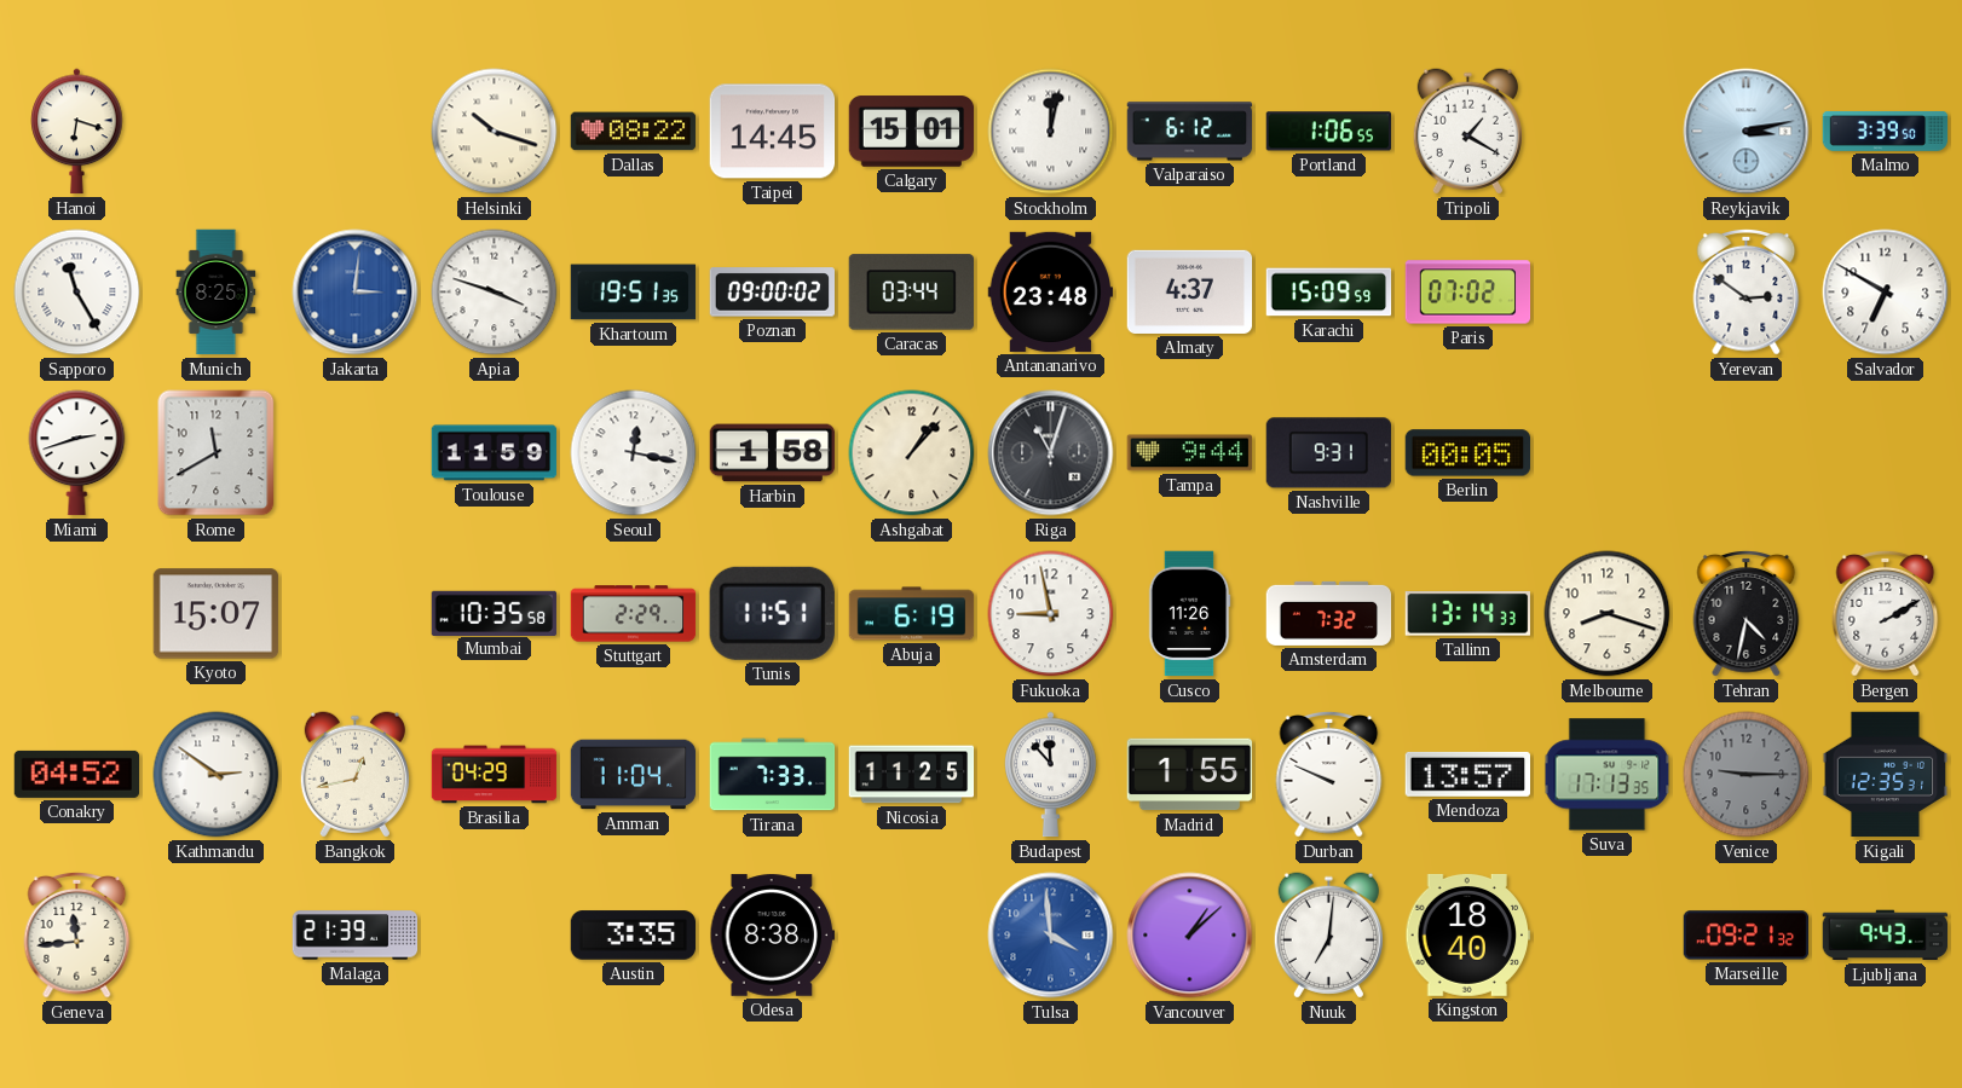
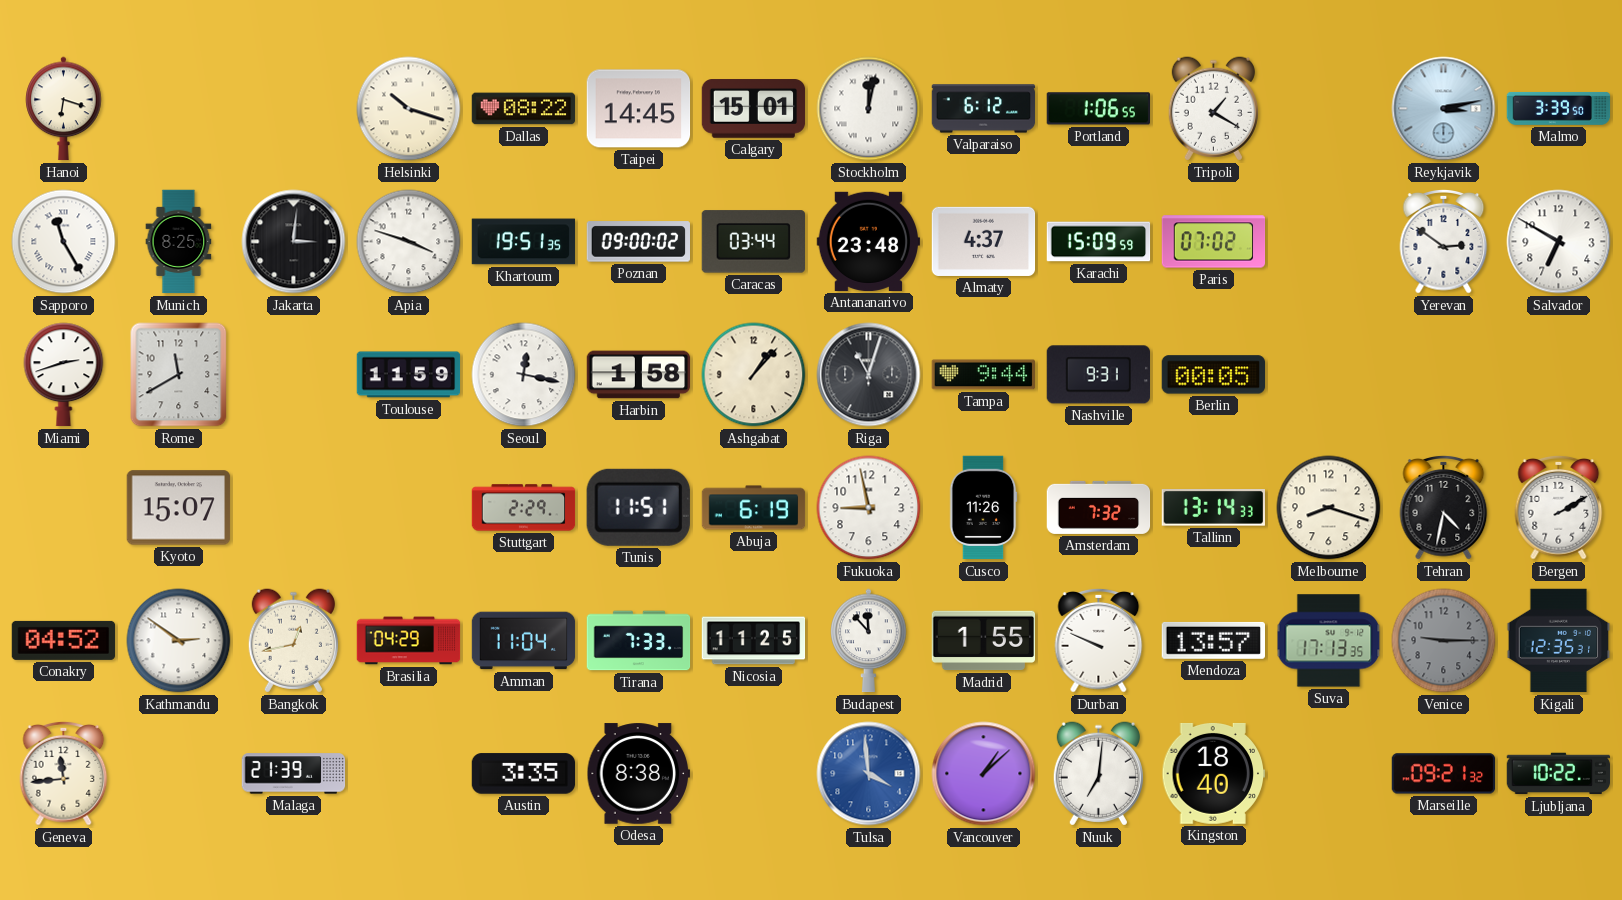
Jakarta dial: blue -> black
Mumbai: 10:35 -> none
Ljubljana: 9:43 -> 10:22
